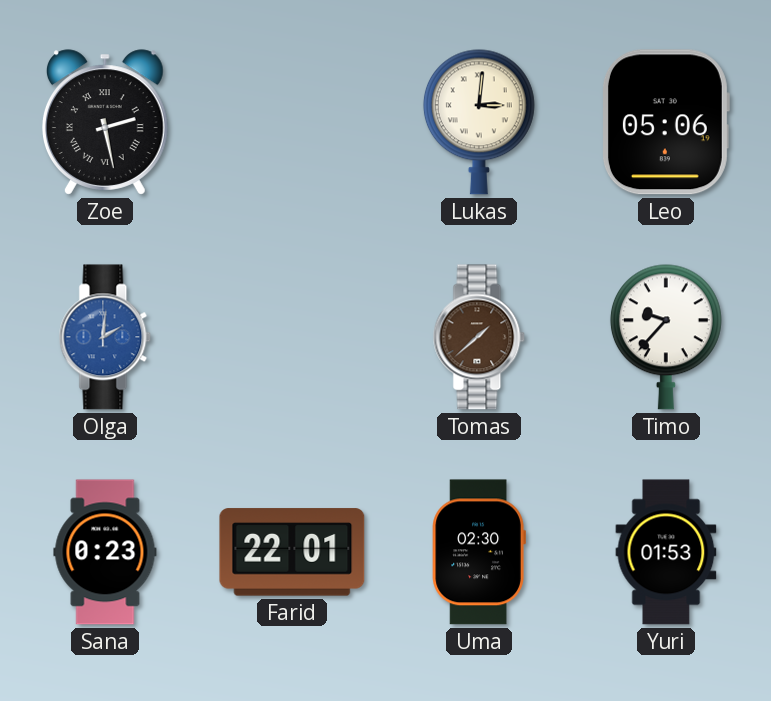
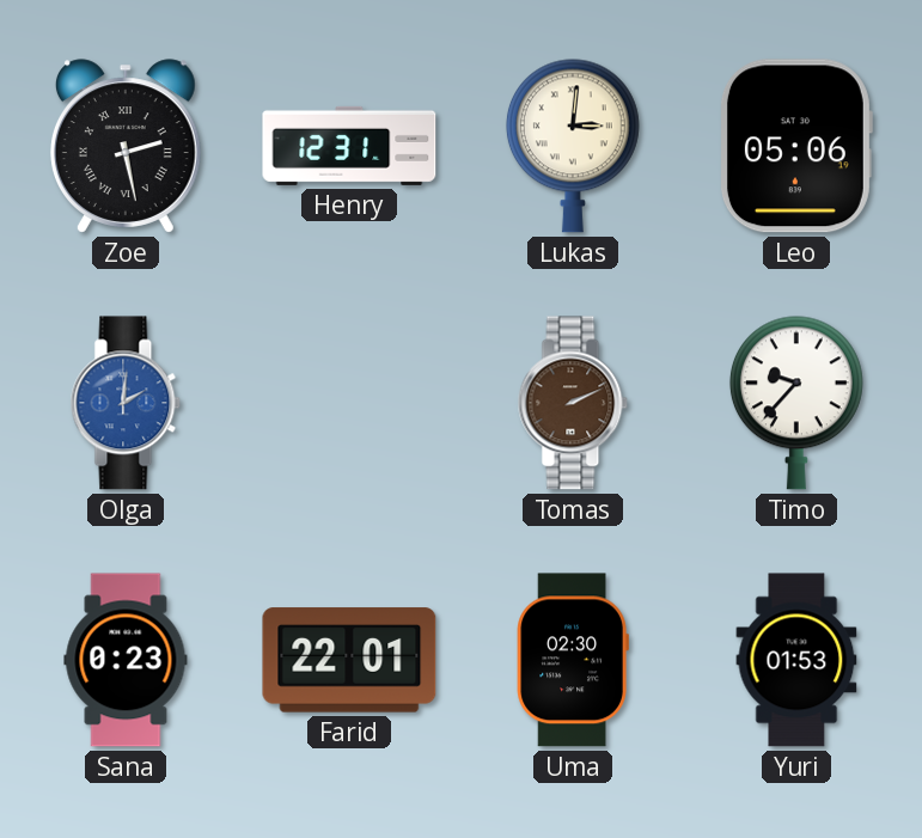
Henry: none -> 12:31
Tomas: 1:38 -> 2:11
